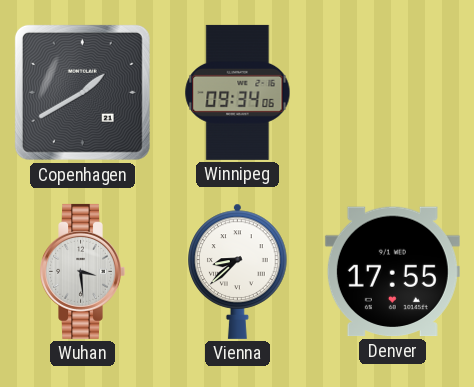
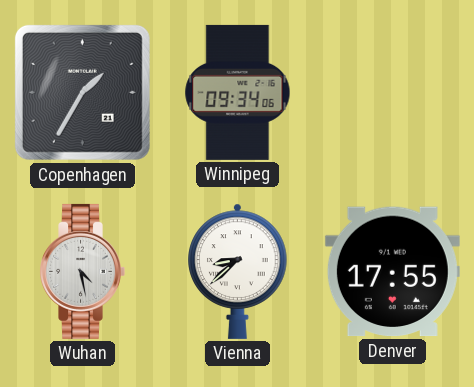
Copenhagen: 1:40 -> 1:35
Wuhan: 3:29 -> 4:28
